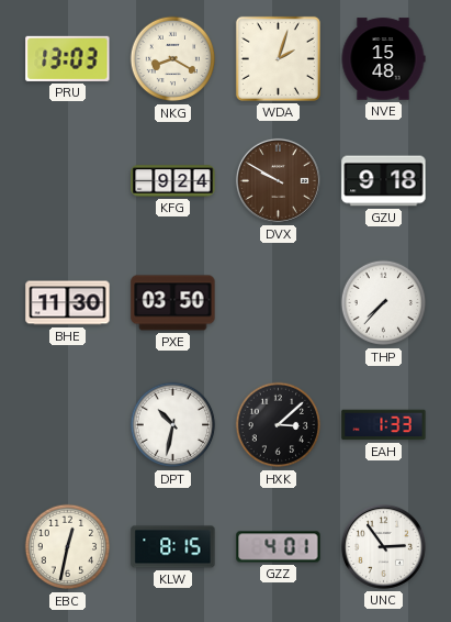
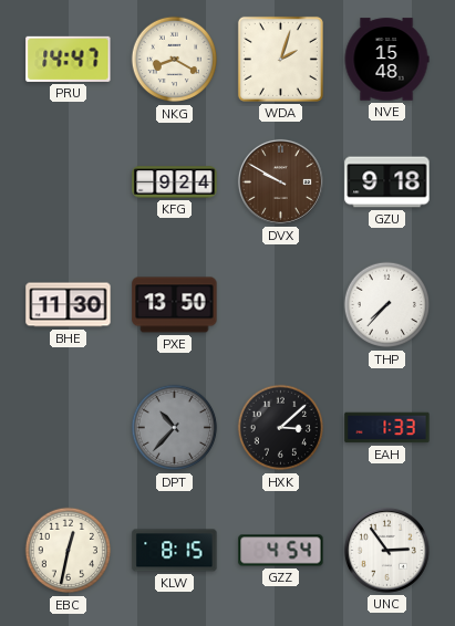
PRU: 13:03 -> 14:47
PXE: 03:50 -> 13:50
DPT: 10:32 -> 10:37
DPT dial: white -> grey
GZZ: 4:01 -> 4:54
